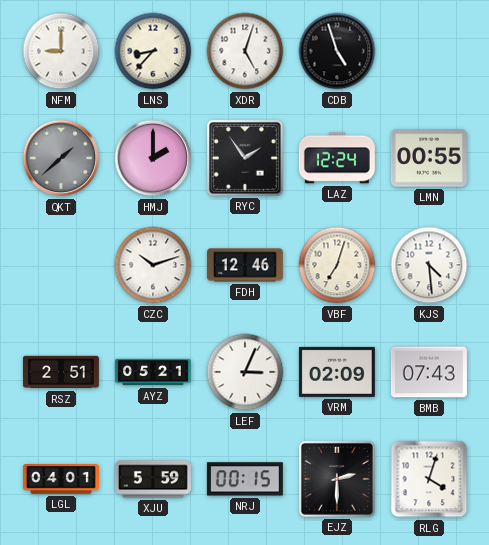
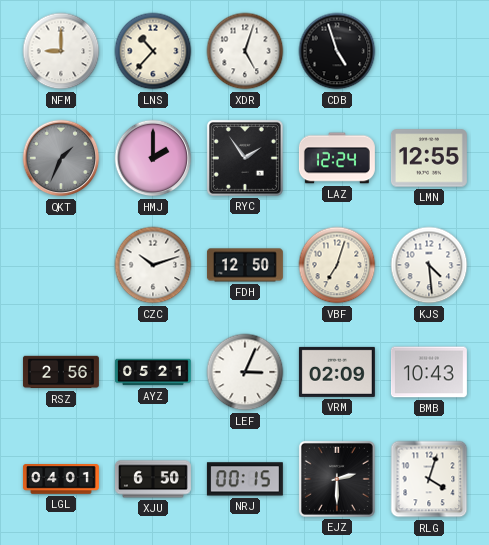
LNS: 8:37 -> 10:37
QKT: 1:38 -> 1:34
LMN: 00:55 -> 12:55
FDH: 12:46 -> 12:50
RSZ: 2:51 -> 2:56
BMB: 07:43 -> 10:43
XJU: 5:59 -> 6:50
